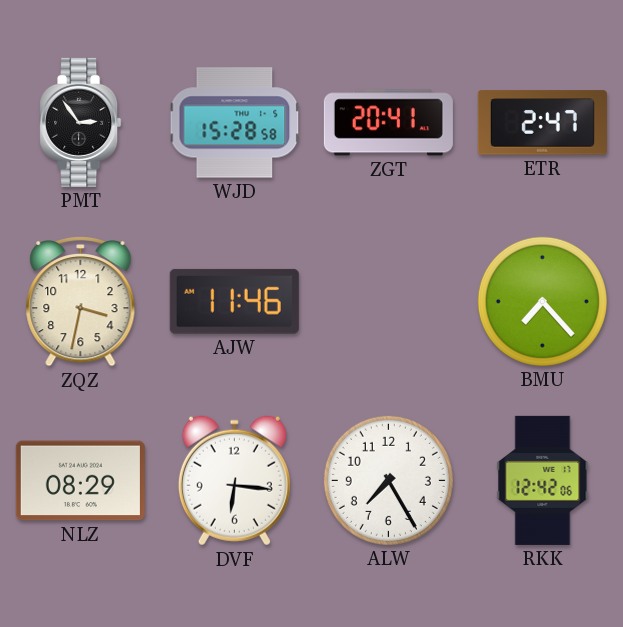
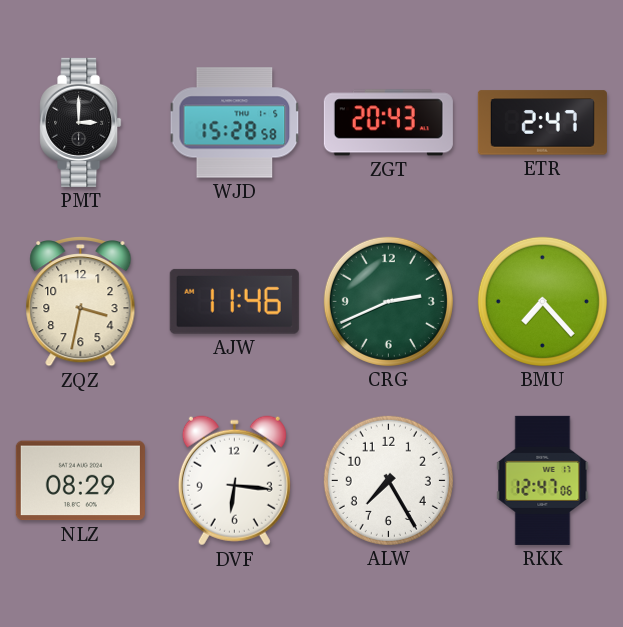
PMT: 2:54 -> 3:00
ZGT: 20:41 -> 20:43
CRG: none -> 2:41
RKK: 12:42 -> 12:47
